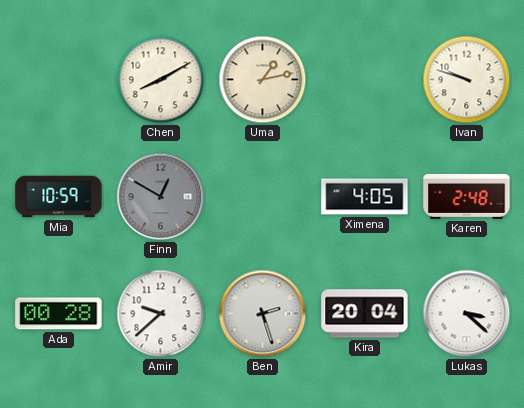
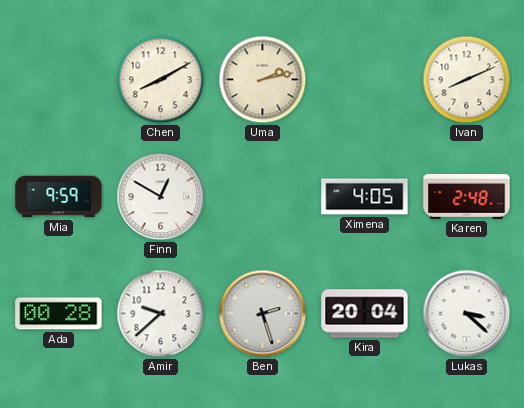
Uma: 1:13 -> 2:13
Ivan: 9:48 -> 8:11
Mia: 10:59 -> 9:59
Finn dial: grey -> white
